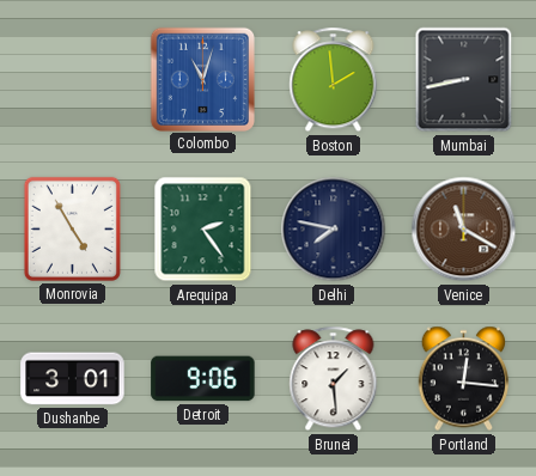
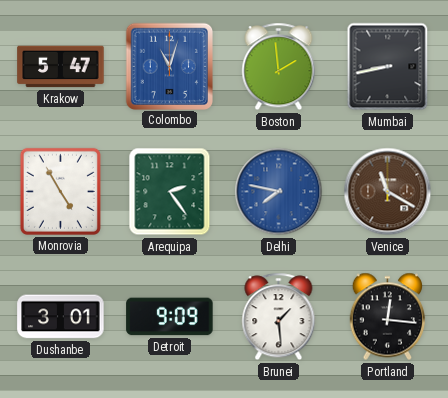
Krakow: none -> 5:47
Delhi dial: navy -> blue
Detroit: 9:06 -> 9:09
